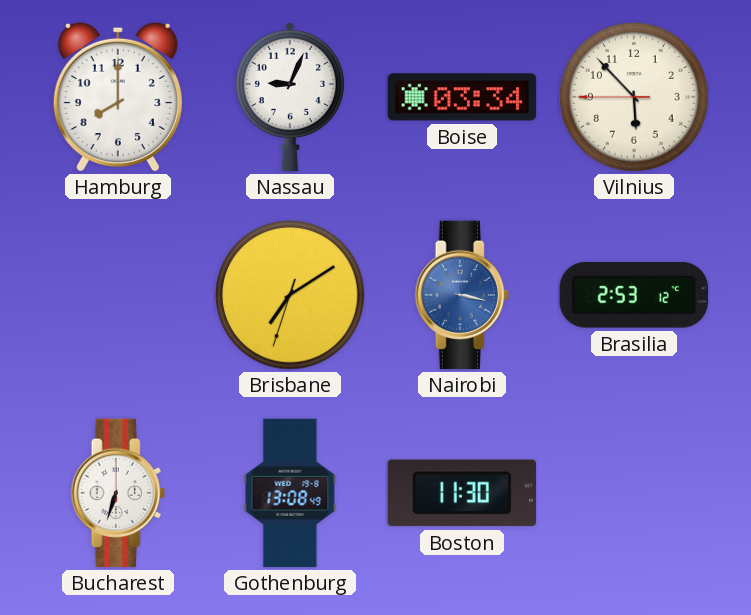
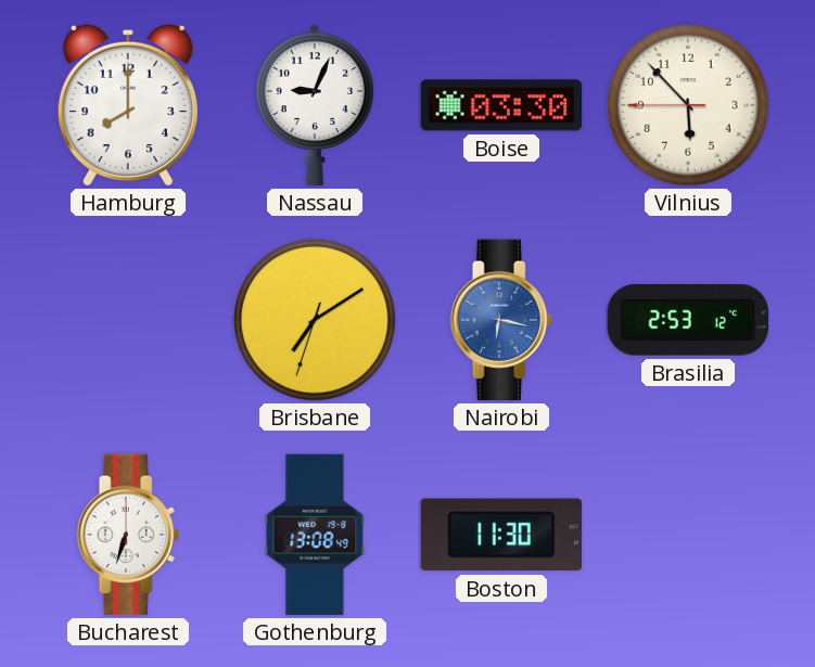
Boise: 03:34 -> 03:30
Nairobi: 3:17 -> 6:17
